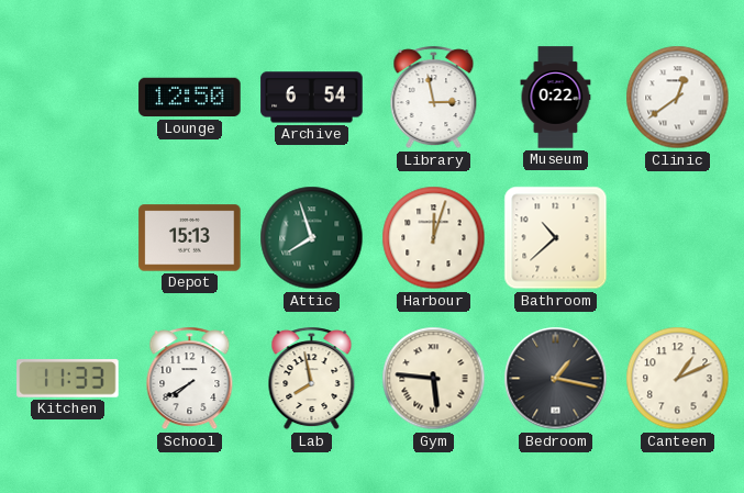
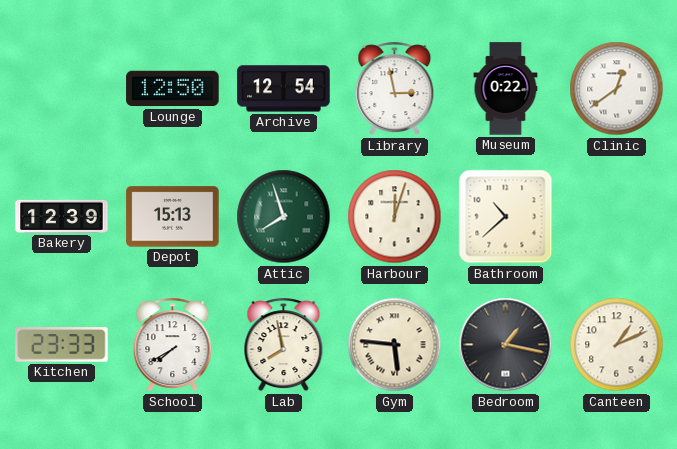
Archive: 6:54 -> 12:54
Bakery: none -> 12:39
Kitchen: 11:33 -> 23:33
